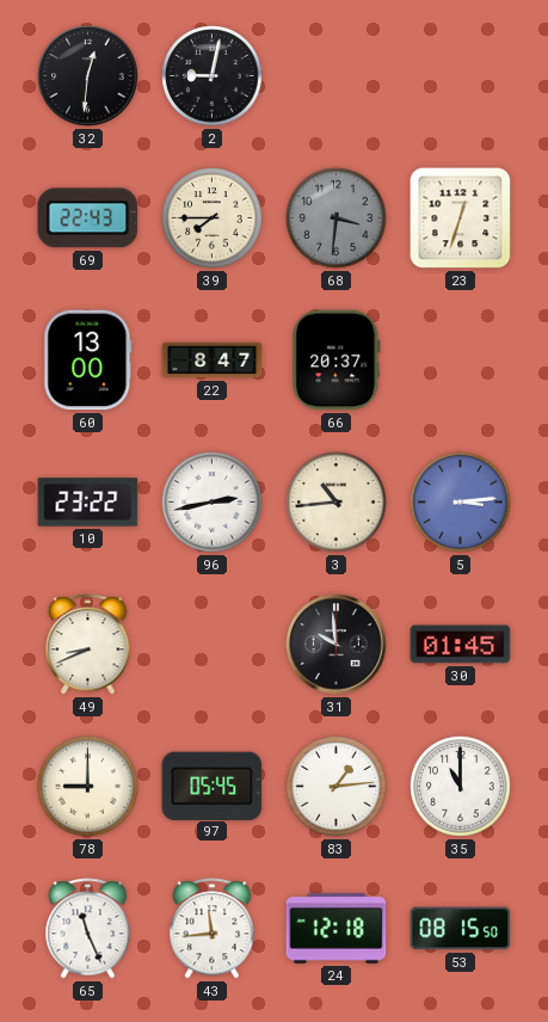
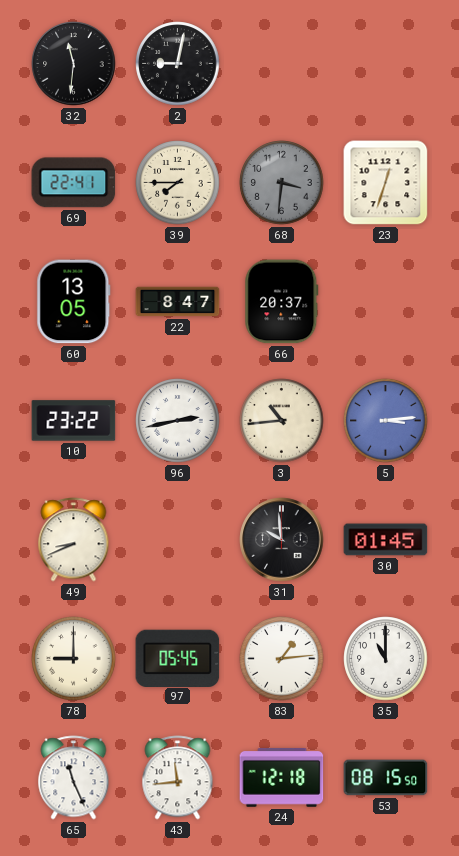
32: 12:31 -> 11:31
69: 22:43 -> 22:41
60: 13:00 -> 13:05
